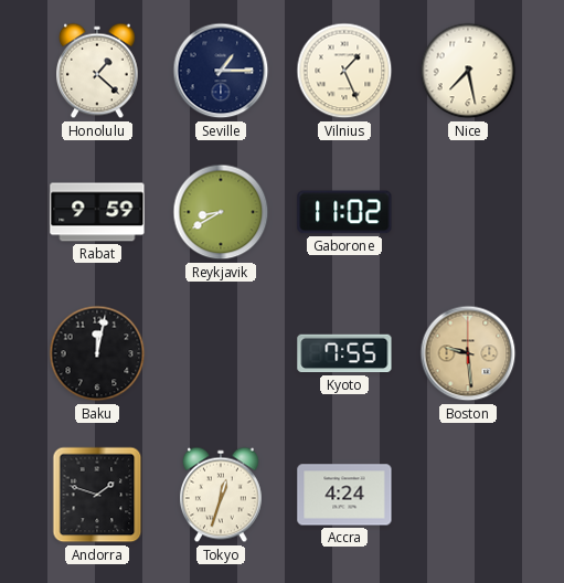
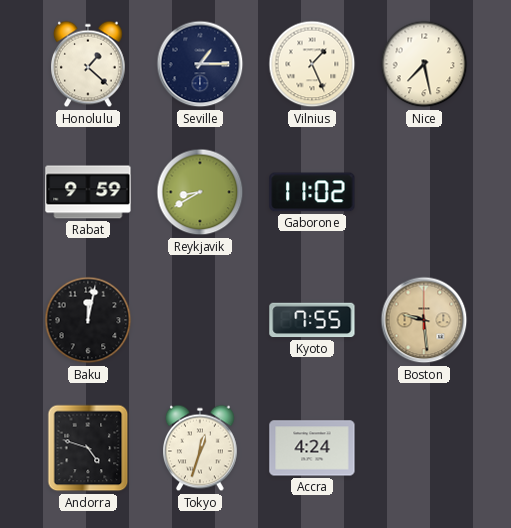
Andorra: 1:48 -> 4:48
